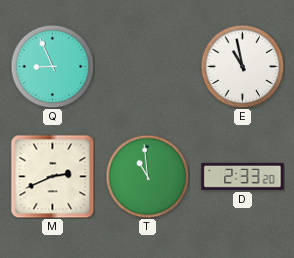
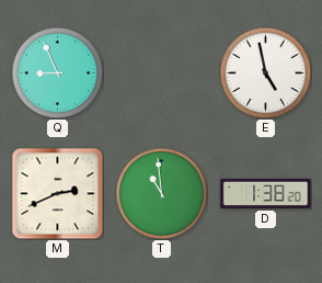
E: 10:58 -> 4:58
D: 2:33 -> 1:38
